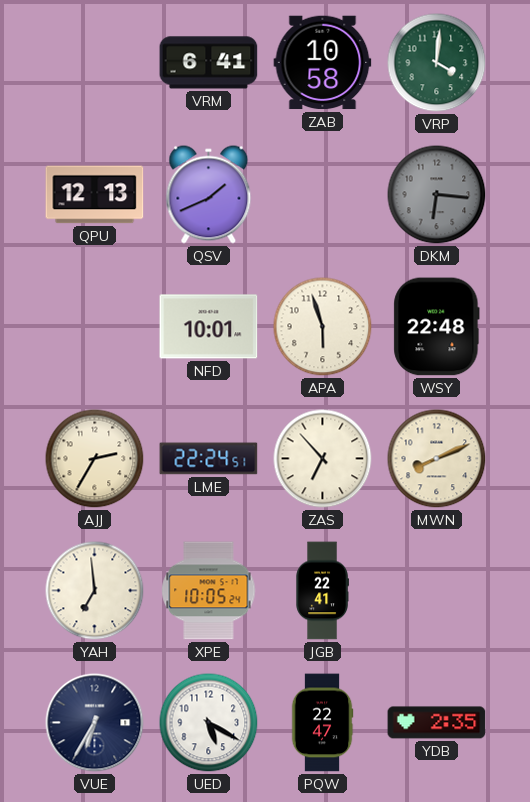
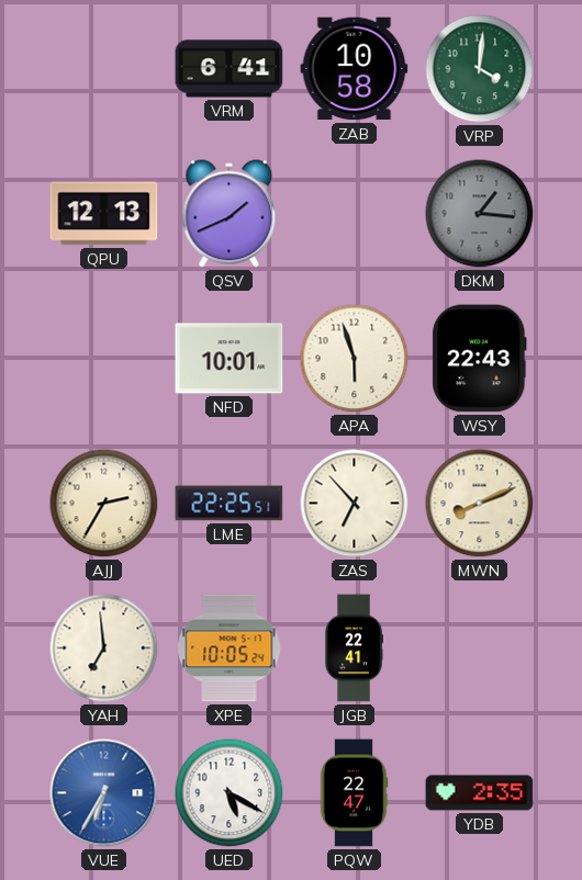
DKM: 6:16 -> 1:16
WSY: 22:48 -> 22:43
LME: 22:24 -> 22:25
VUE dial: navy -> blue
